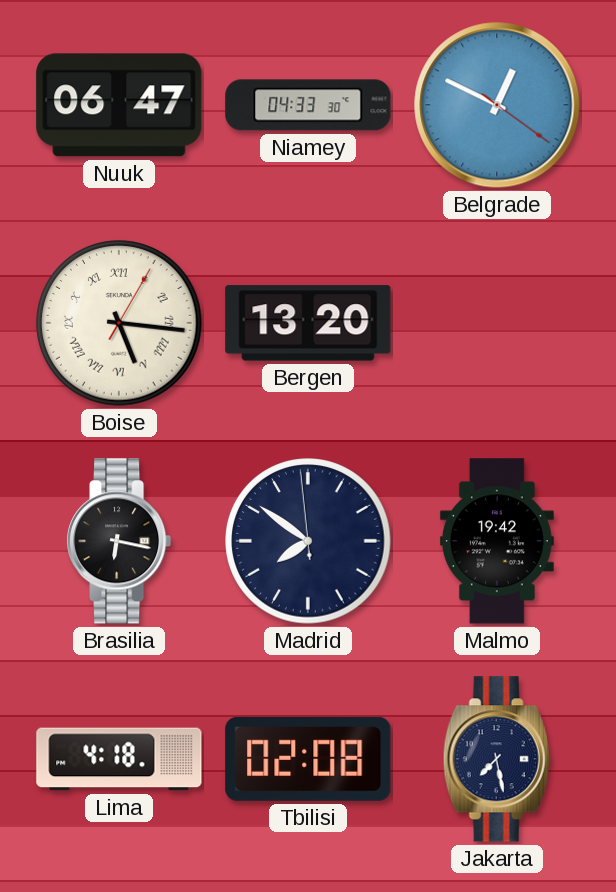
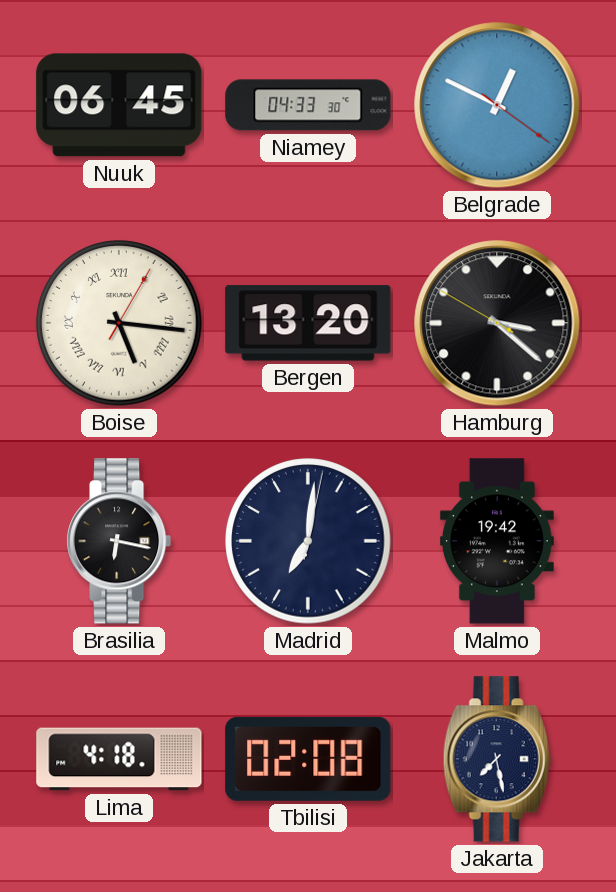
Nuuk: 06:47 -> 06:45
Hamburg: none -> 3:21
Madrid: 7:50 -> 7:01
